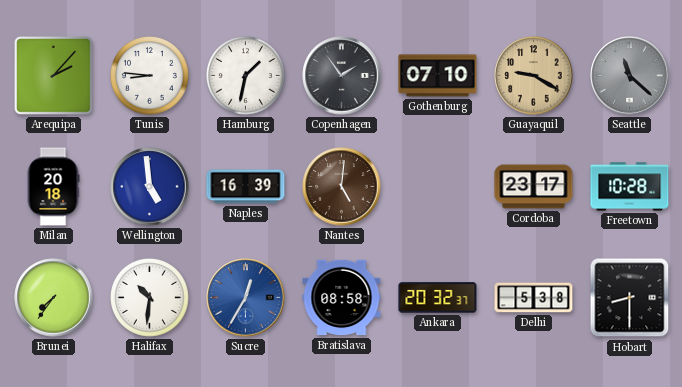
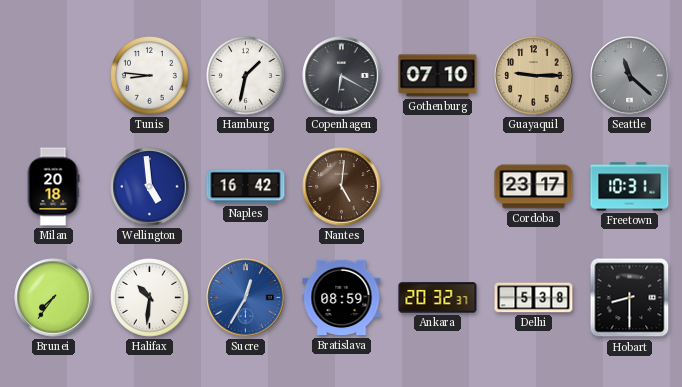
Arequipa: 2:07 -> none
Copenhagen: 1:54 -> 6:20
Guayaquil: 9:20 -> 9:15
Naples: 16:39 -> 16:42
Freetown: 10:28 -> 10:31
Bratislava: 08:58 -> 08:59
